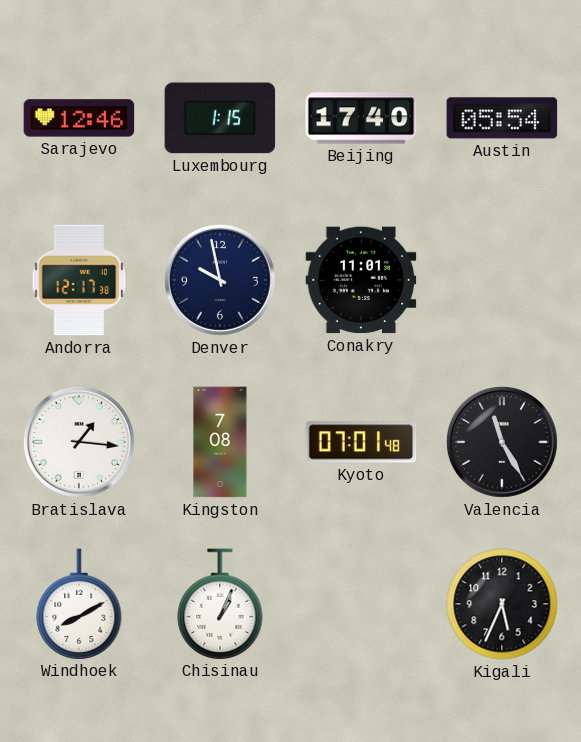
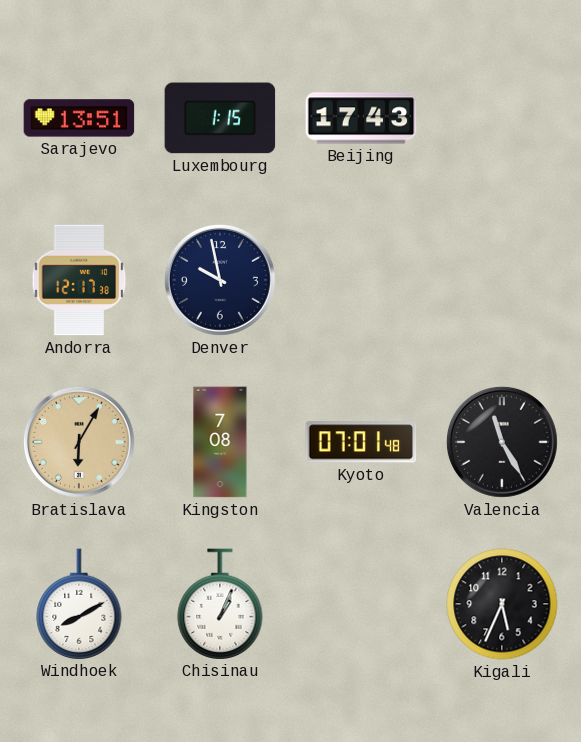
Sarajevo: 12:46 -> 13:51
Beijing: 17:40 -> 17:43
Austin: 05:54 -> none
Conakry: 11:01 -> none
Bratislava: 1:16 -> 6:05
Bratislava dial: white -> champagne
